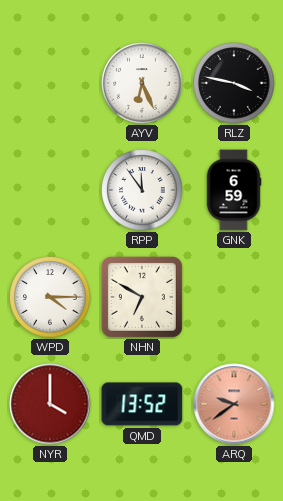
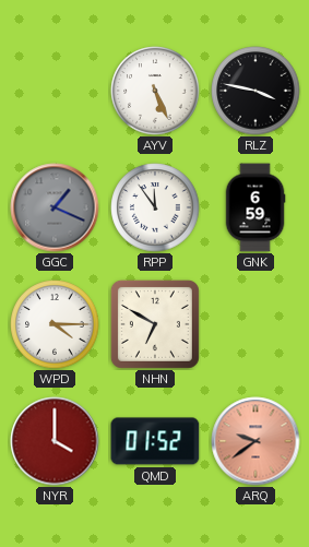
AYV: 6:26 -> 5:26
GGC: none -> 1:19
QMD: 13:52 -> 01:52
